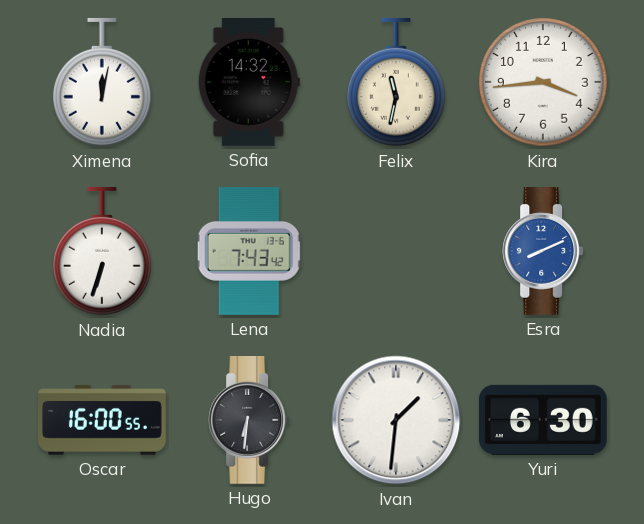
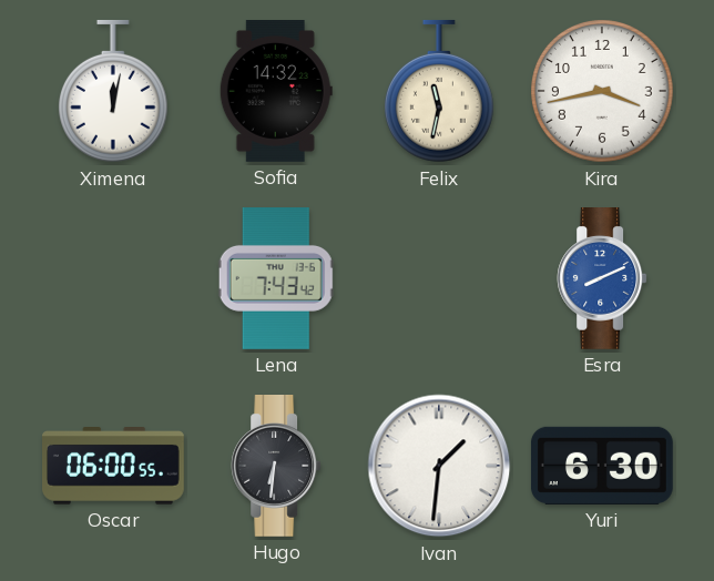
Kira: 3:44 -> 3:43
Nadia: 6:33 -> none
Oscar: 16:00 -> 06:00
